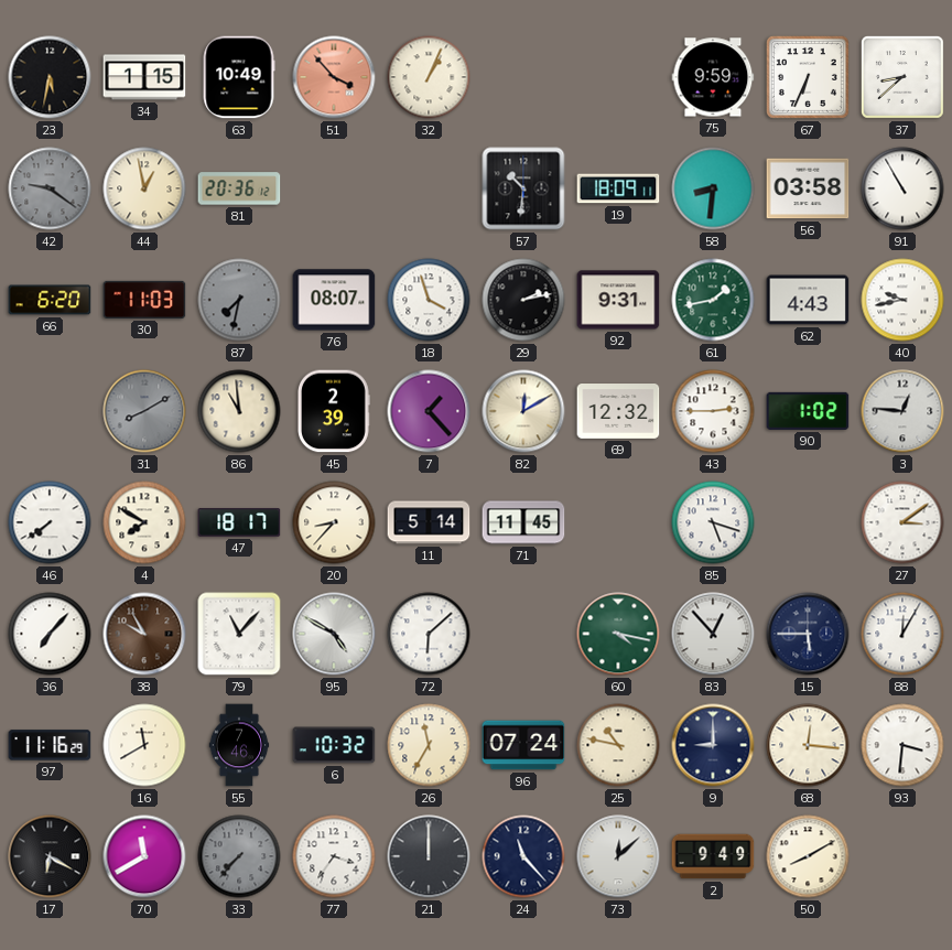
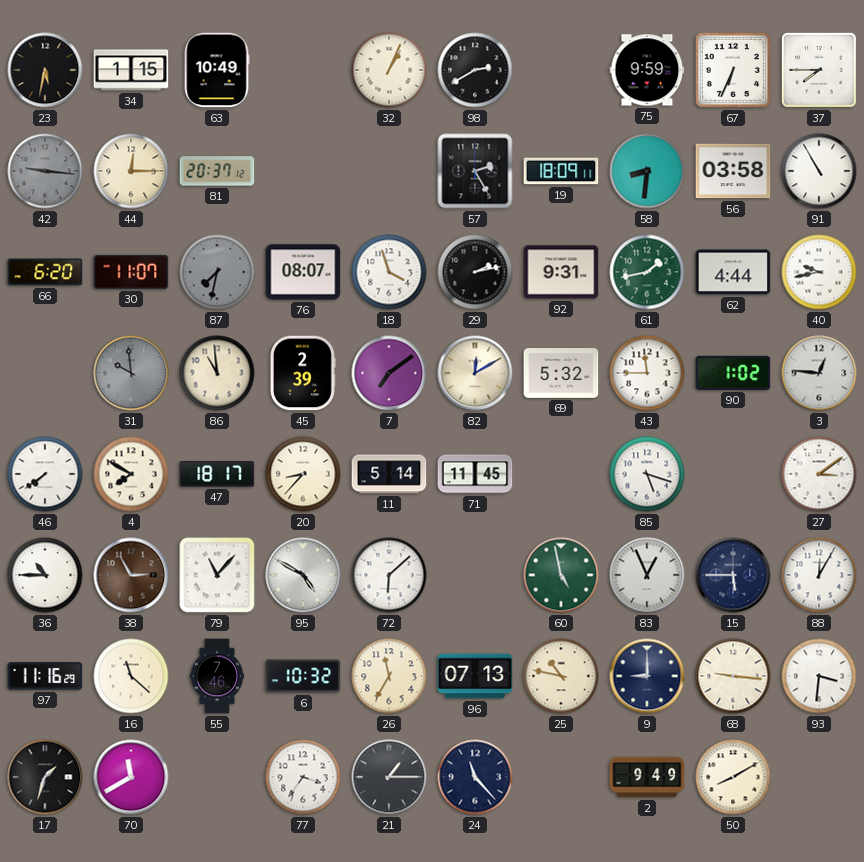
51: 3:53 -> none
98: none -> 2:40
37: 8:38 -> 7:45
42: 9:21 -> 9:16
44: 12:58 -> 12:15
81: 20:36 -> 20:37
57: 10:31 -> 2:25
30: 11:03 -> 11:07
62: 4:43 -> 4:44
31: 8:10 -> 9:59
7: 1:23 -> 7:09
69: 12:32 -> 5:32
43: 2:45 -> 11:45
36: 7:07 -> 10:45
38: 9:55 -> 2:55
60: 4:17 -> 4:58
83: 12:53 -> 12:56
16: 11:40 -> 11:22
96: 07:24 -> 07:13
68: 12:16 -> 9:16
17: 6:20 -> 1:33
33: 7:37 -> none
21: 12:00 -> 1:15
73: 12:08 -> none
